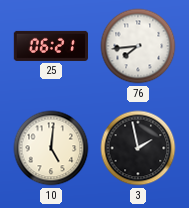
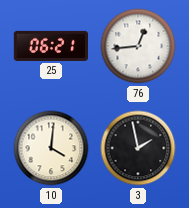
76: 7:44 -> 12:44
10: 5:01 -> 4:01
